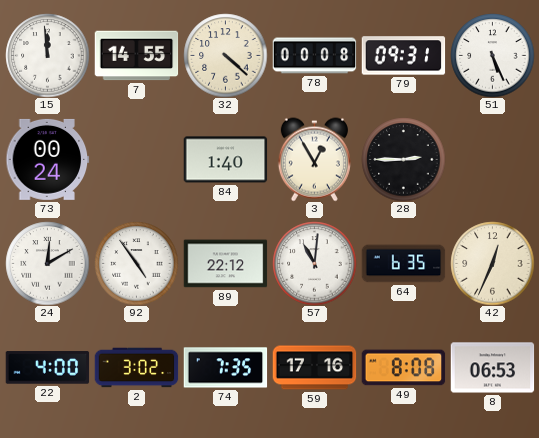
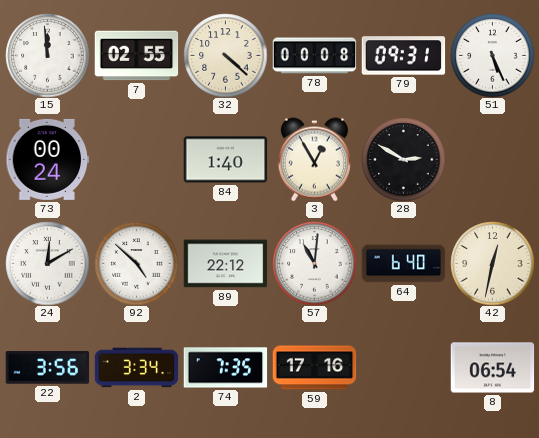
7: 14:55 -> 02:55
28: 2:45 -> 2:50
92: 4:54 -> 4:52
64: 6:35 -> 6:40
42: 12:34 -> 12:32
22: 4:00 -> 3:56
2: 3:02 -> 3:34
49: 8:08 -> none
8: 06:53 -> 06:54
